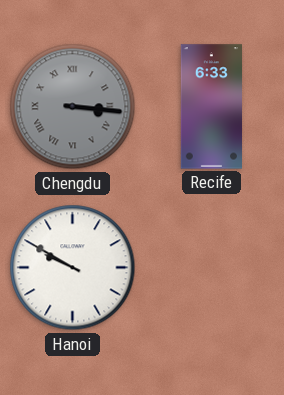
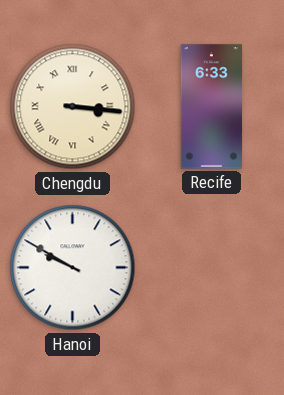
Chengdu dial: grey -> cream
